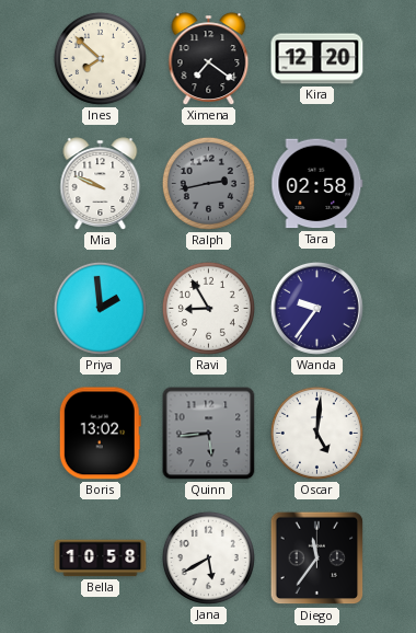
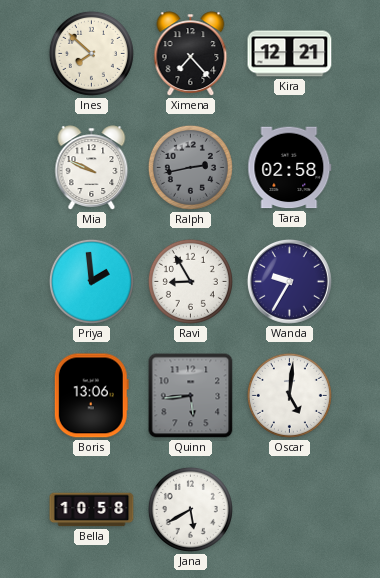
Ximena: 7:21 -> 7:23
Kira: 12:20 -> 12:21
Wanda: 9:36 -> 9:35
Boris: 13:02 -> 13:06
Diego: 11:36 -> none
